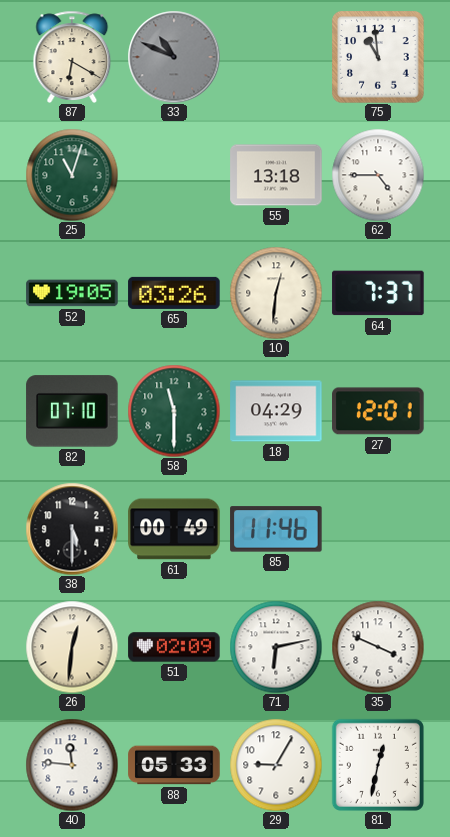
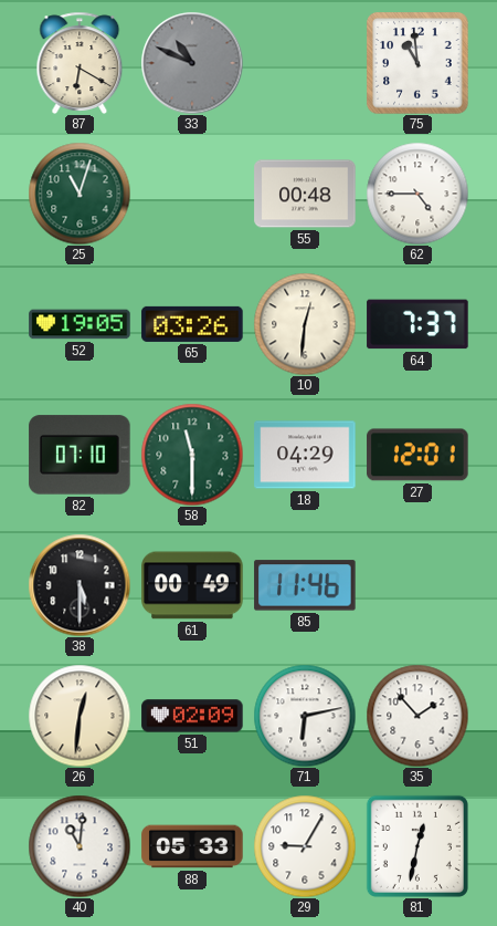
55: 13:18 -> 00:48
35: 3:49 -> 1:53
40: 11:46 -> 11:01
